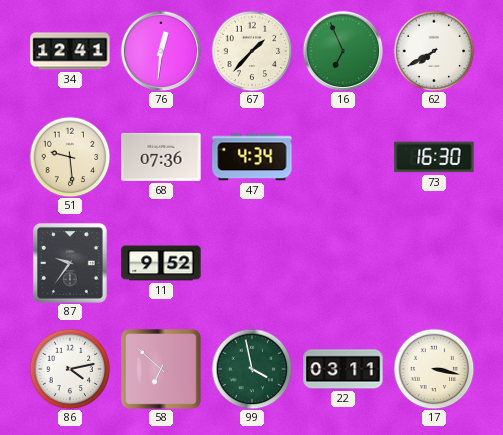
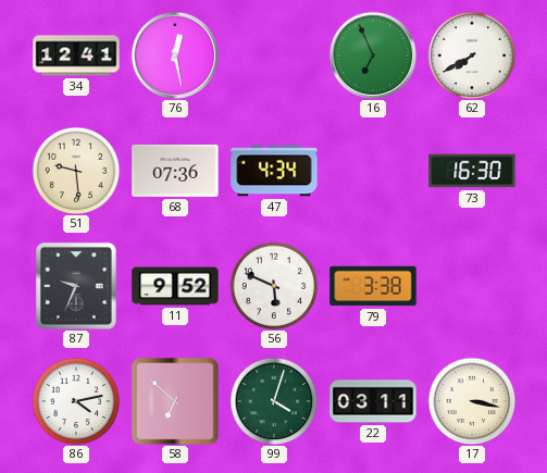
76: 12:31 -> 12:28
67: 1:37 -> none
87: 9:36 -> 9:34
56: none -> 5:49
79: none -> 3:38
99: 3:58 -> 4:03
